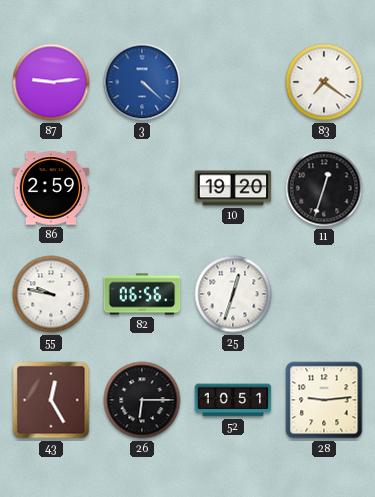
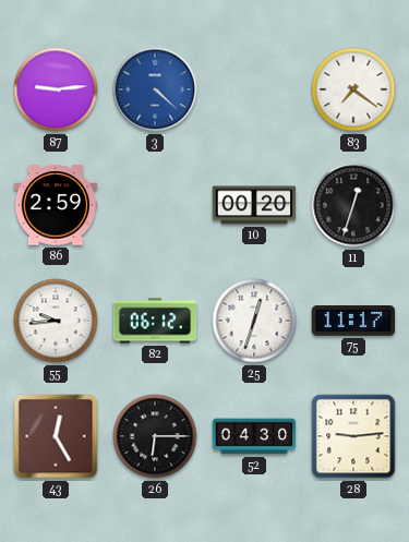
10: 19:20 -> 00:20
55: 9:47 -> 9:44
82: 06:56 -> 06:12
75: none -> 11:17
52: 10:51 -> 04:30
